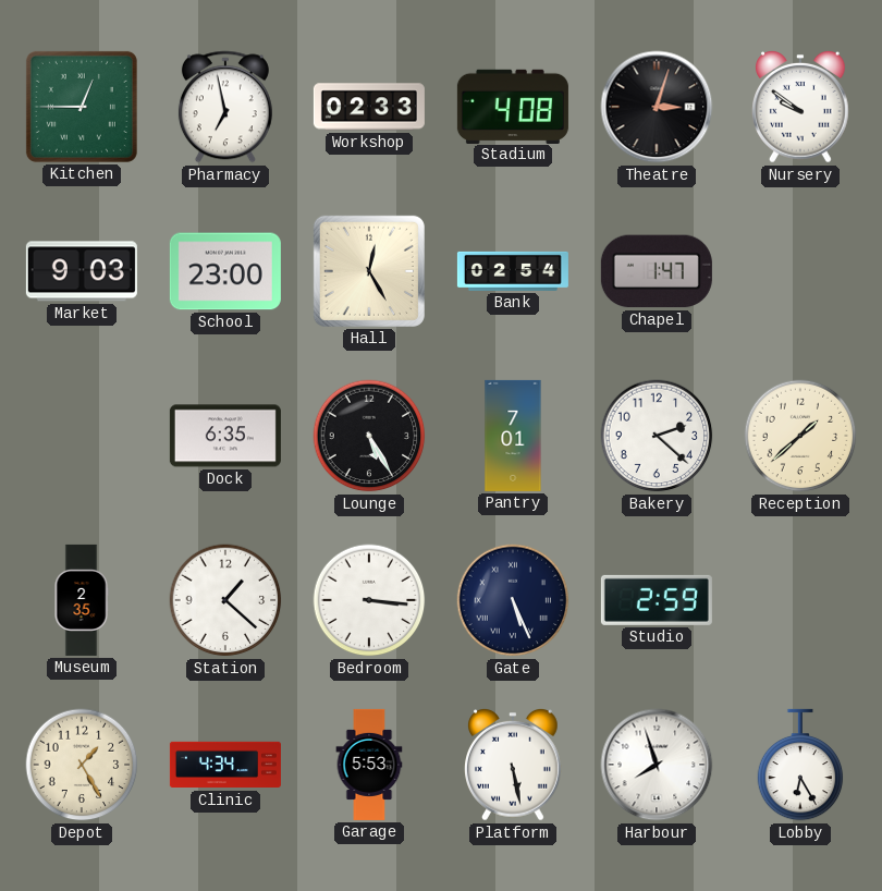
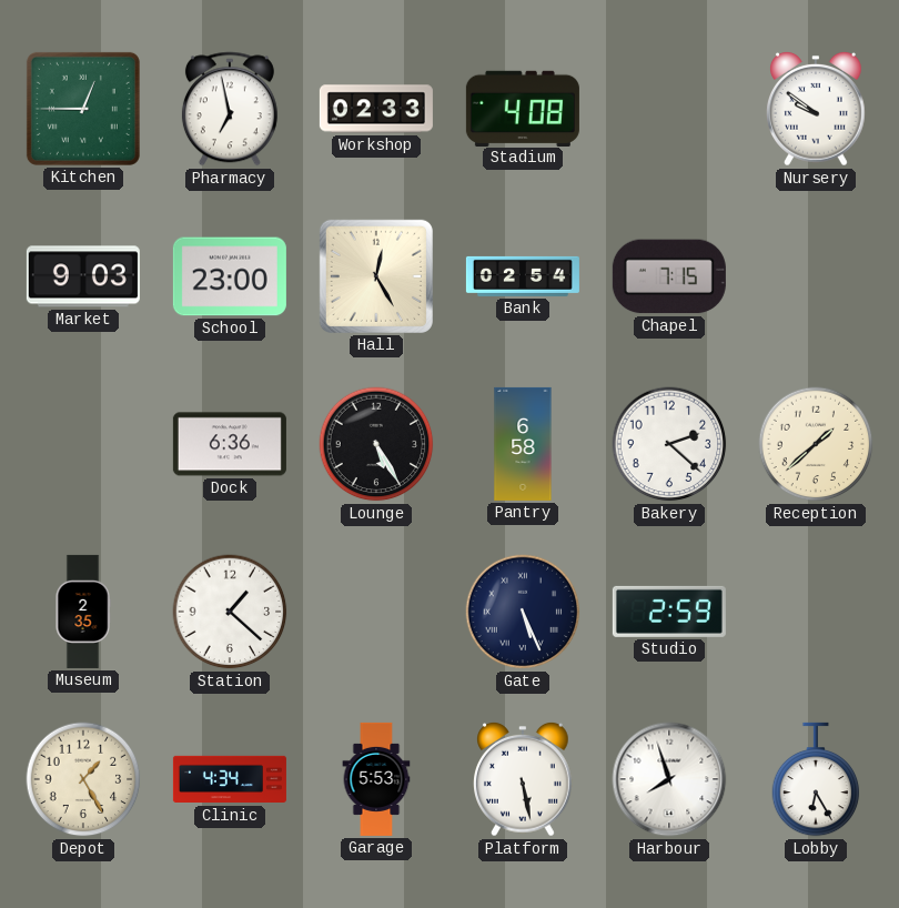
Theatre: 3:03 -> none
Chapel: 1:47 -> 7:15
Dock: 6:35 -> 6:36
Pantry: 7:01 -> 6:58
Bedroom: 3:16 -> none
